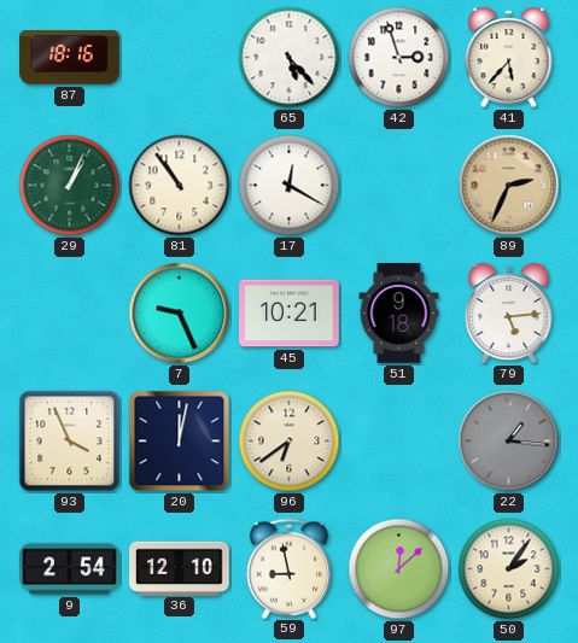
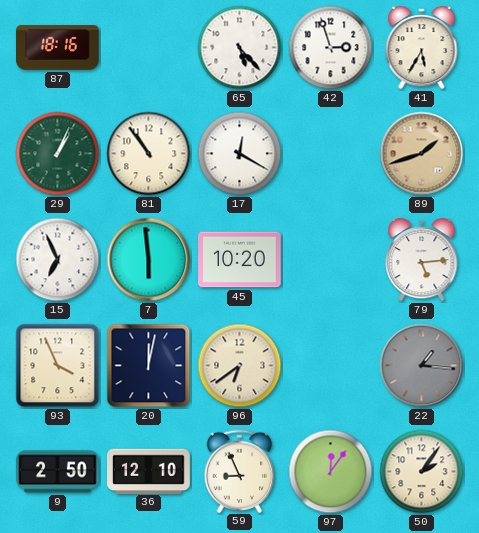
41: 5:37 -> 5:35
89: 2:34 -> 1:42
15: none -> 6:56
7: 9:26 -> 5:59
45: 10:21 -> 10:20
51: 9:18 -> none
9: 2:54 -> 2:50
59: 8:58 -> 8:56
97: 12:08 -> 12:06
